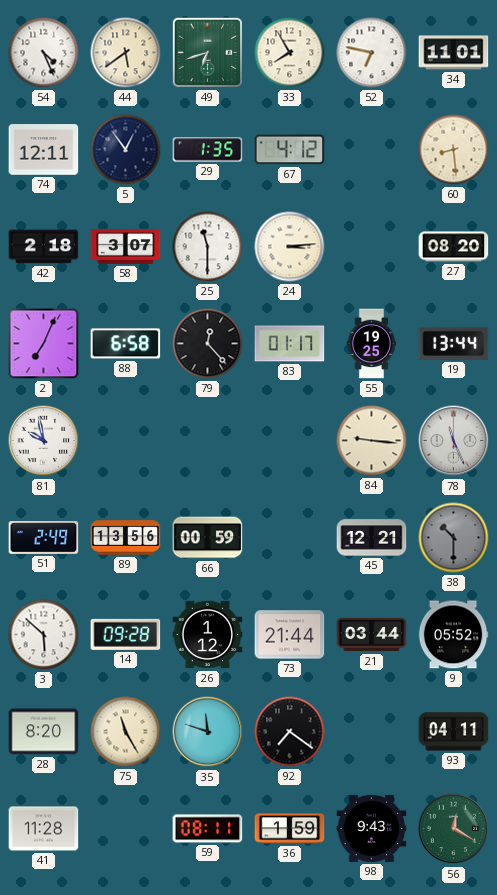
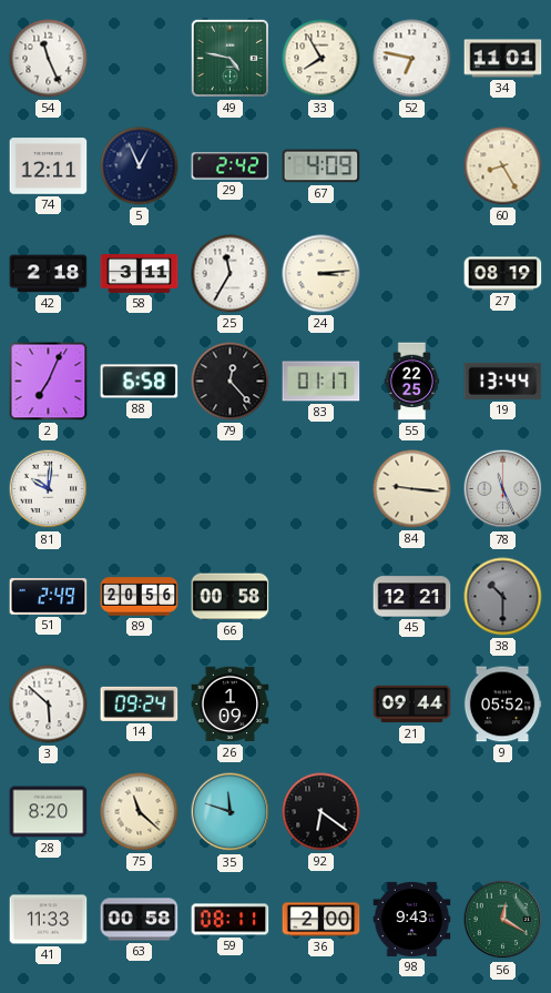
54: 4:26 -> 11:26
44: 5:39 -> none
49: 6:42 -> 4:47
5: 12:54 -> 12:56
29: 1:35 -> 2:42
67: 4:12 -> 4:09
60: 8:29 -> 8:25
58: 3:07 -> 3:11
25: 11:30 -> 11:35
27: 08:20 -> 08:19
55: 19:25 -> 22:25
81: 9:58 -> 10:01
89: 13:56 -> 20:56
66: 00:59 -> 00:58
14: 09:28 -> 09:24
26: 1:12 -> 1:09
73: 21:44 -> none
21: 03:44 -> 09:44
75: 11:25 -> 11:22
92: 7:21 -> 6:21
93: 04:11 -> none
41: 11:28 -> 11:33
63: none -> 00:58
36: 1:59 -> 2:00
